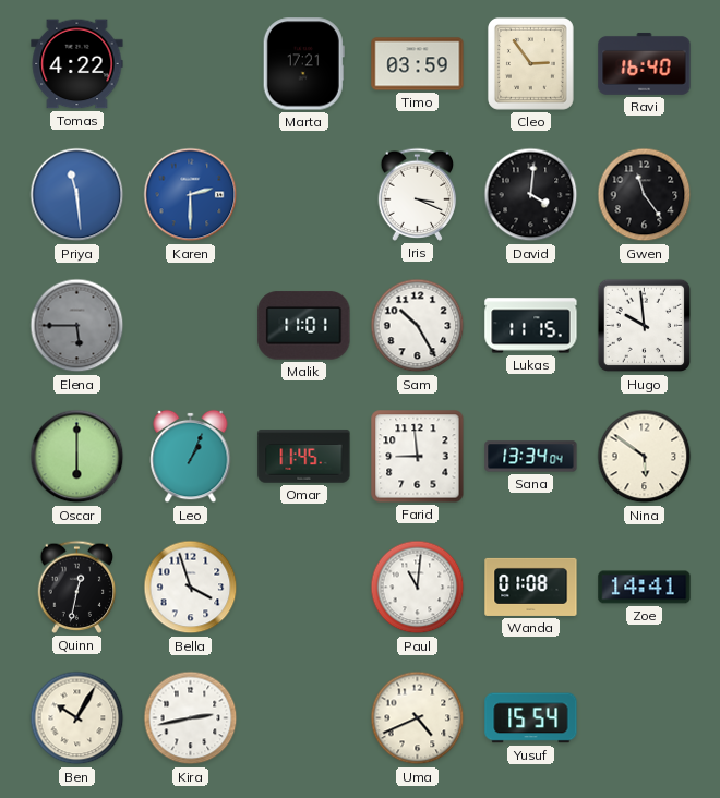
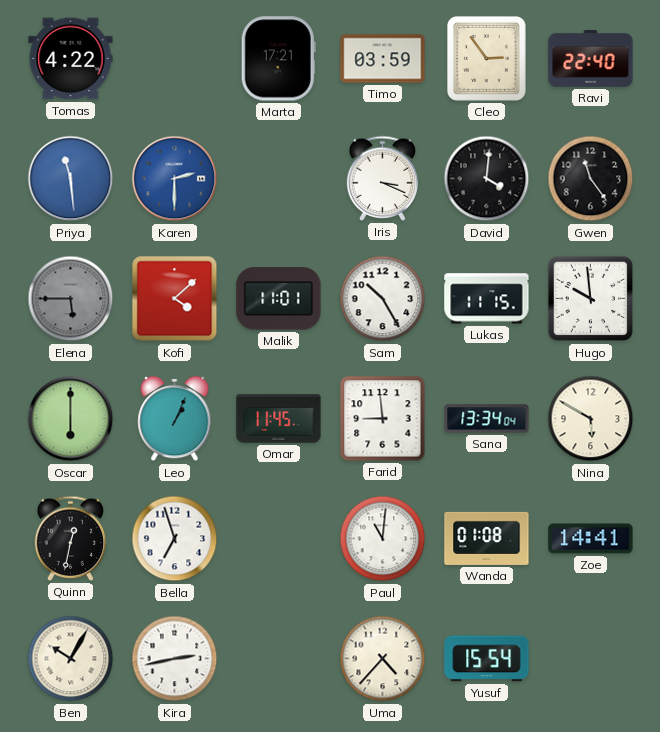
Ravi: 16:40 -> 22:40
Kofi: none -> 4:08
Nina: 5:51 -> 5:50
Bella: 3:57 -> 6:57
Uma: 4:41 -> 4:37
